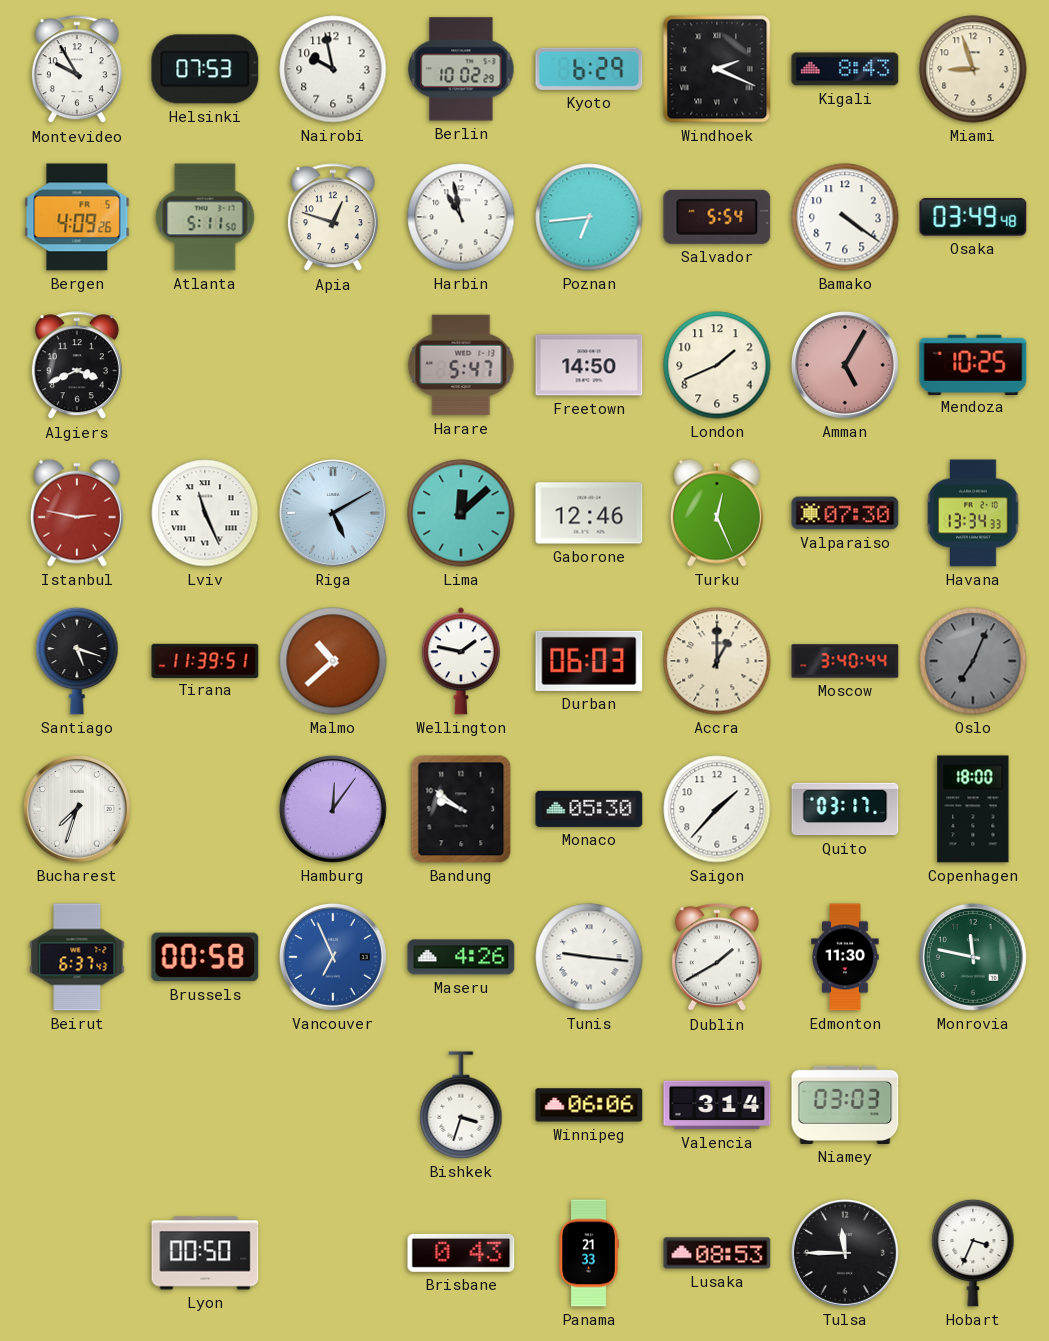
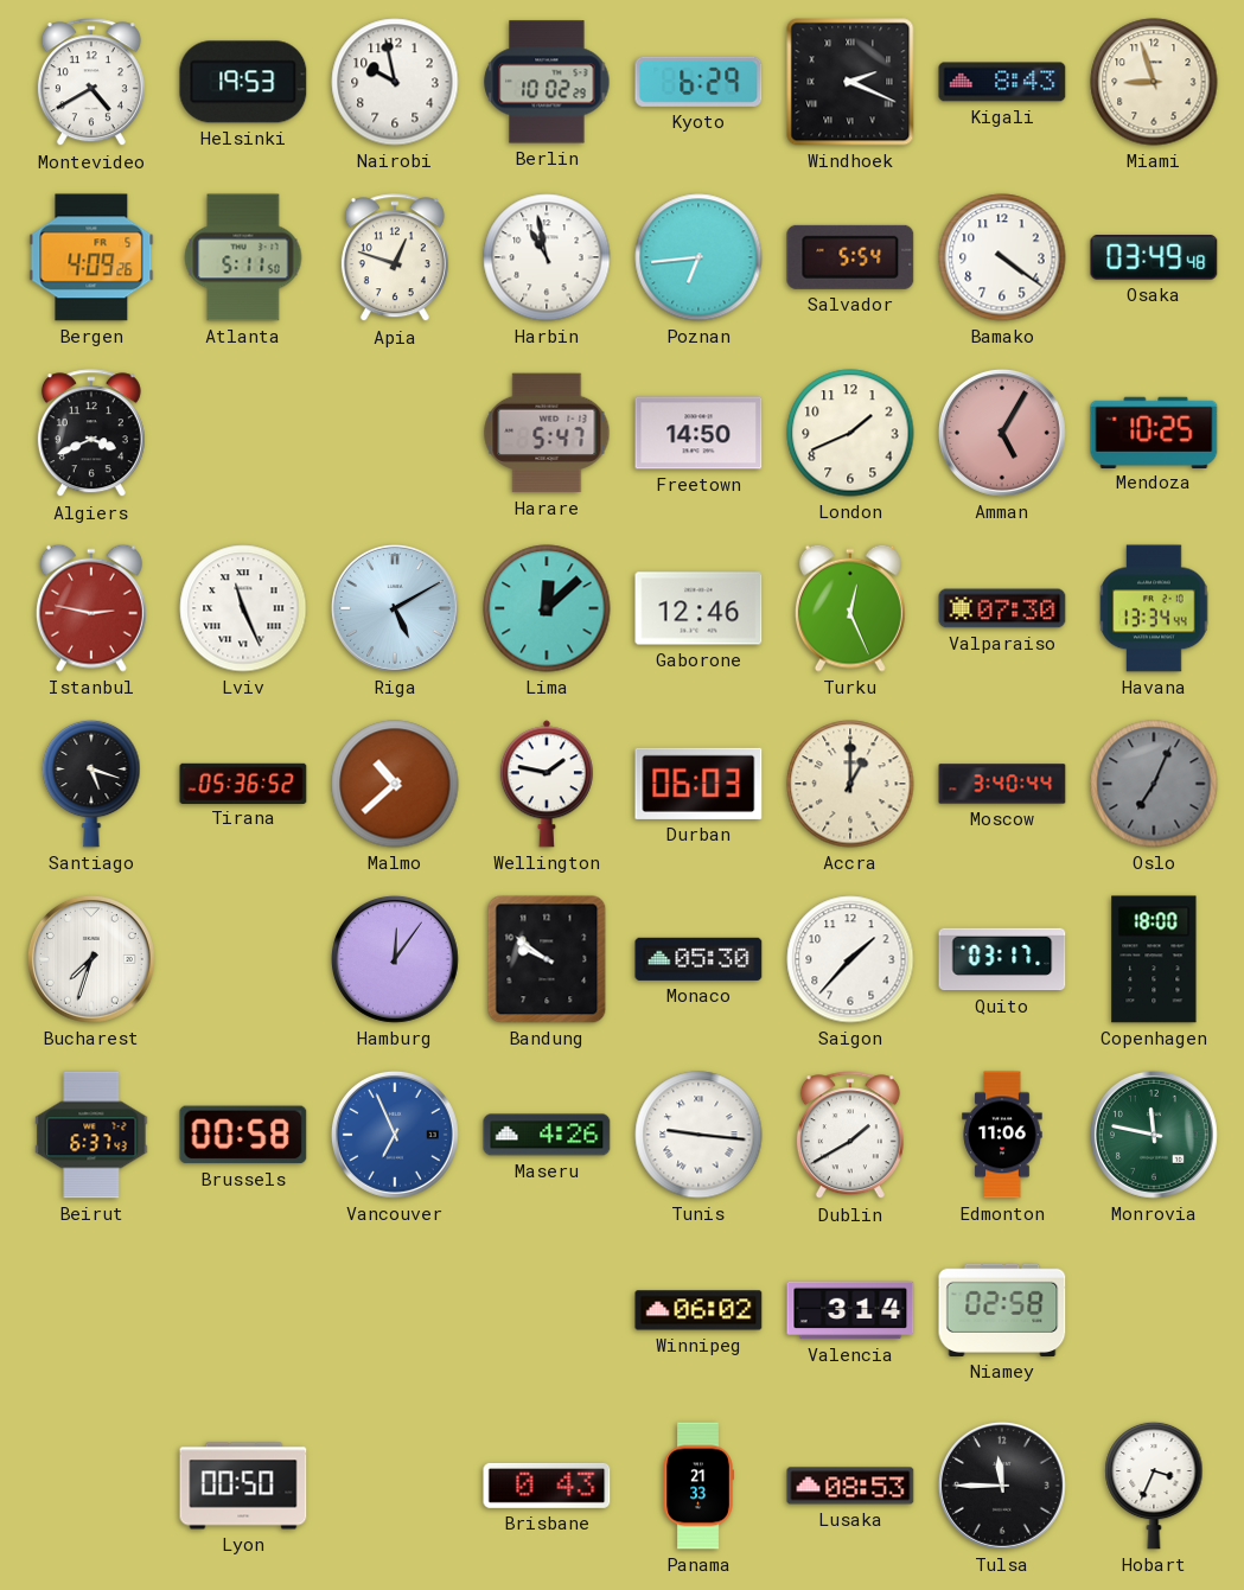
Montevideo: 9:55 -> 4:40
Helsinki: 07:53 -> 19:53
Havana: 13:34:33 -> 13:34:44
Tirana: 11:39 -> 05:36
Edmonton: 11:30 -> 11:06
Bishkek: 3:33 -> none
Winnipeg: 06:06 -> 06:02
Niamey: 03:03 -> 02:58
